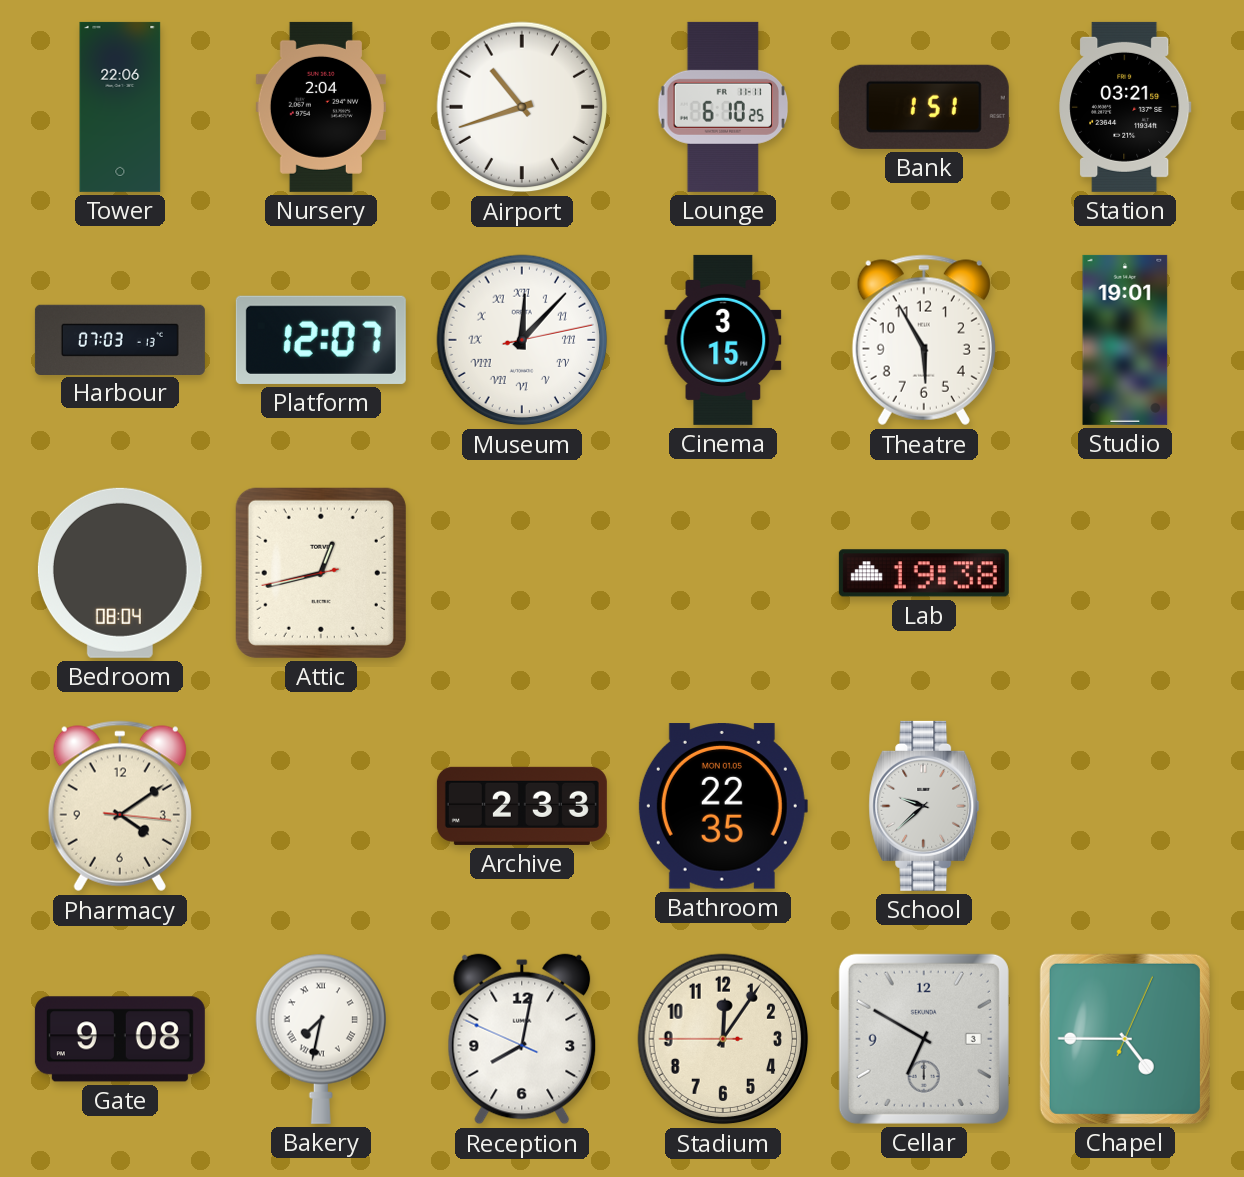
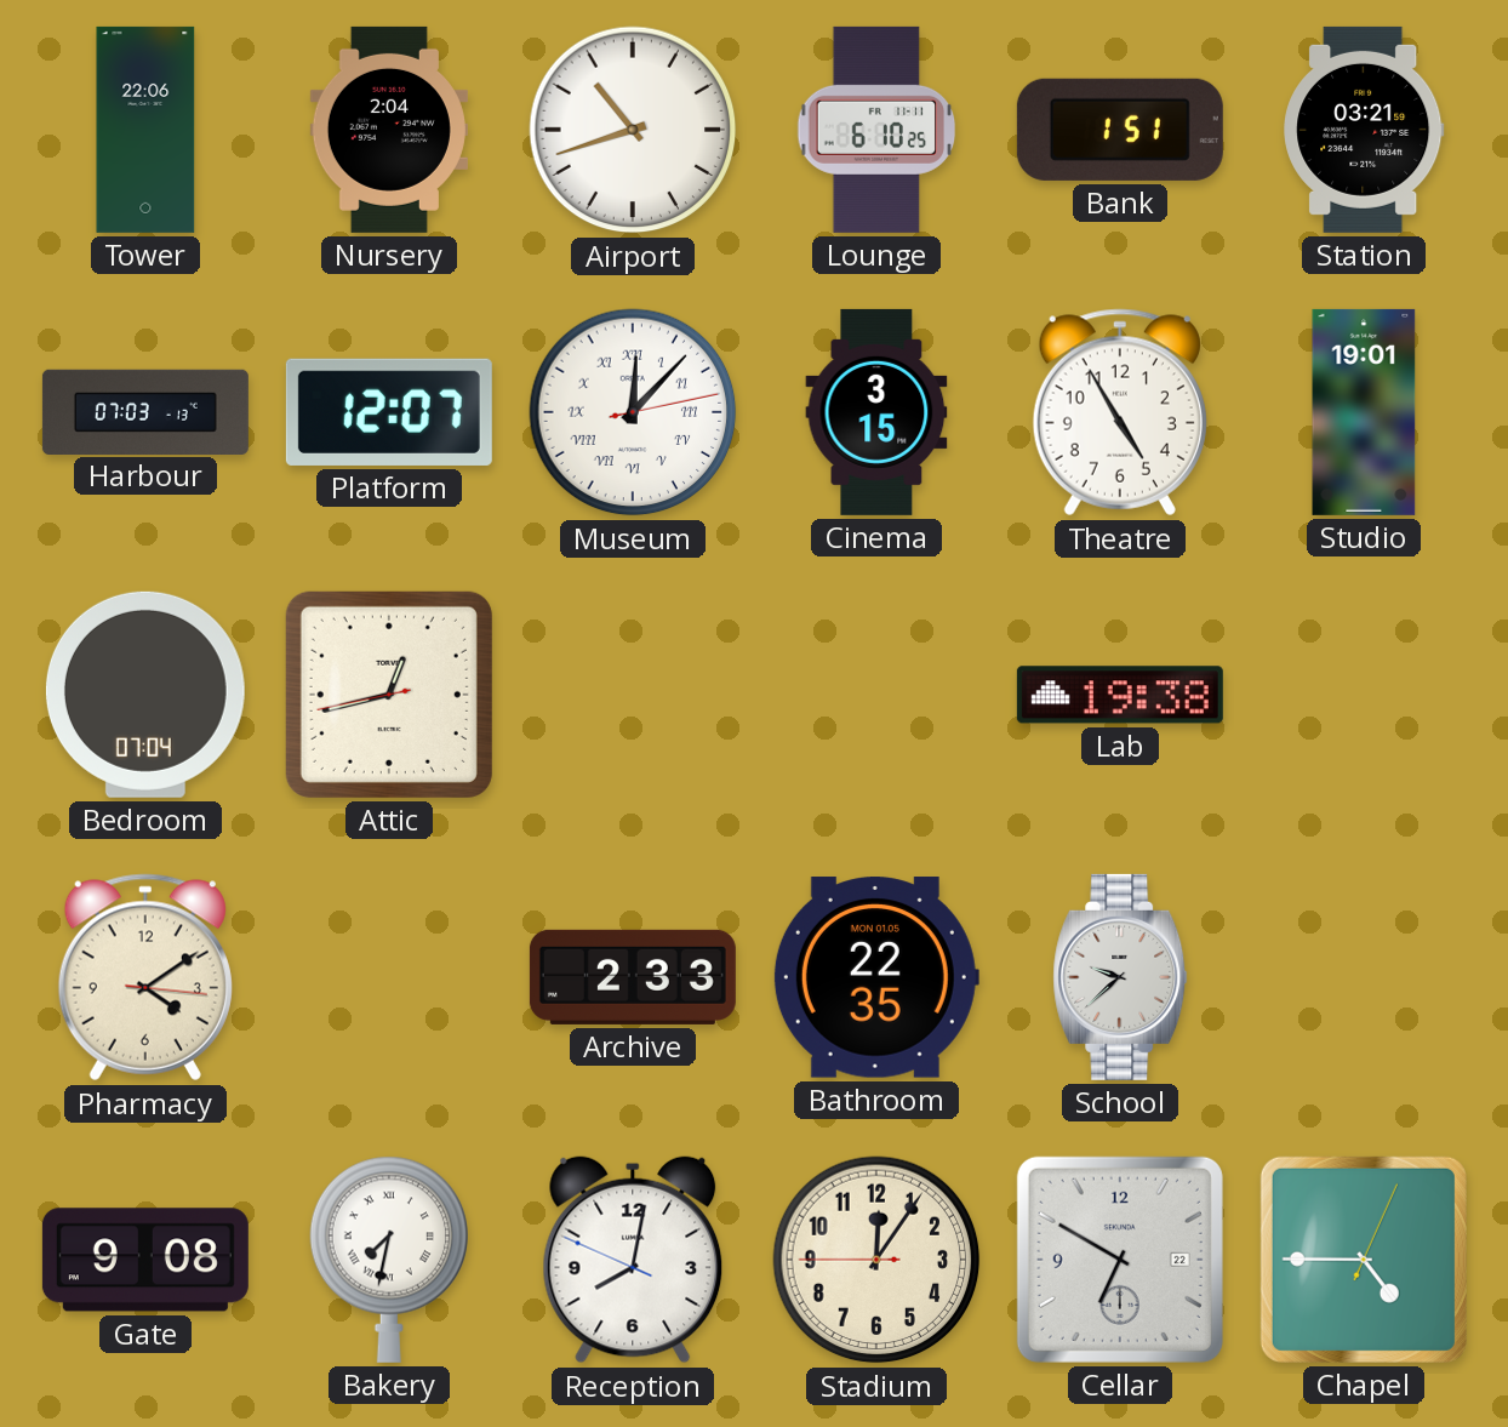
Theatre: 5:55 -> 4:55
Bedroom: 08:04 -> 07:04
Cellar date: 3 -> 22
